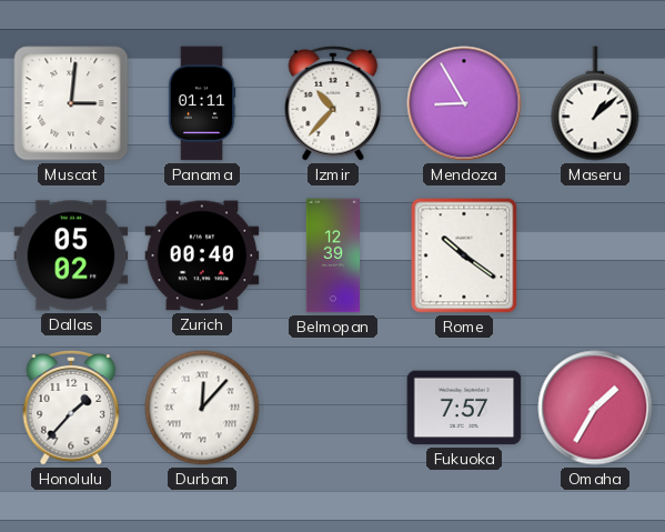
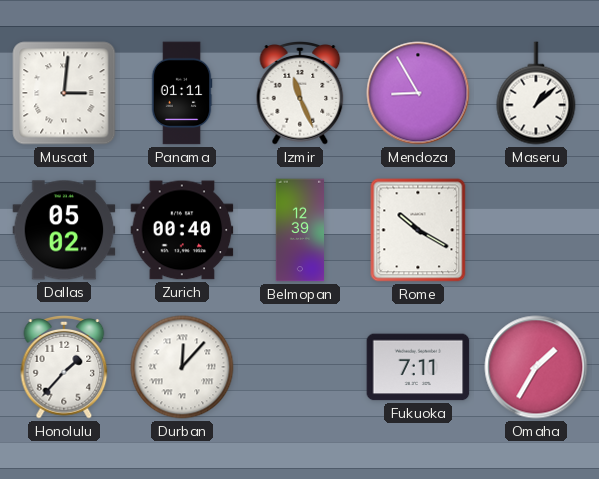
Izmir: 10:37 -> 11:26
Rome: 10:21 -> 10:20
Fukuoka: 7:57 -> 7:11
